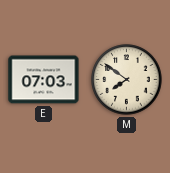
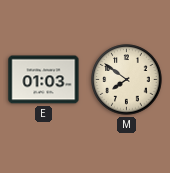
E: 07:03 -> 01:03
